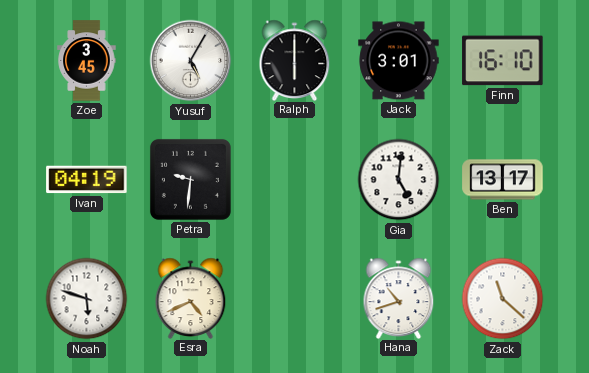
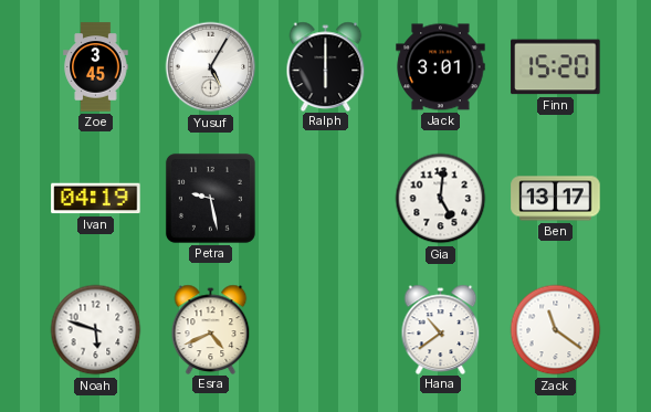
Finn: 16:10 -> 15:20
Petra: 9:31 -> 9:28
Hana: 10:42 -> 10:39
Zack: 11:22 -> 11:21
